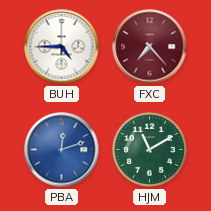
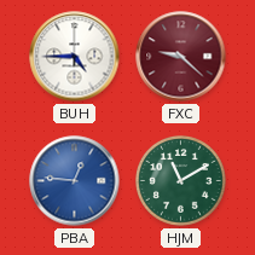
FXC: 7:23 -> 9:22
PBA: 12:12 -> 12:46
